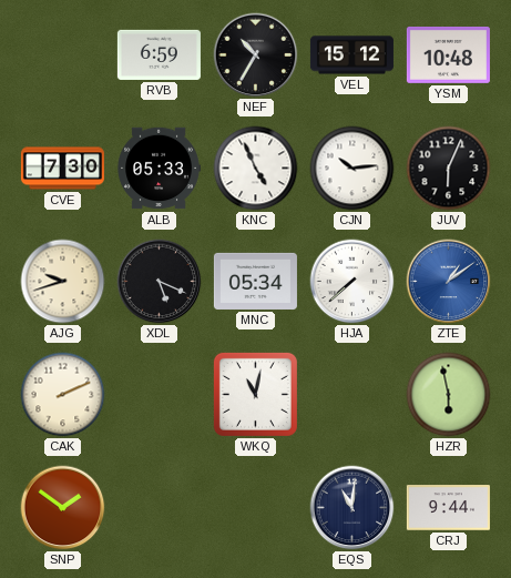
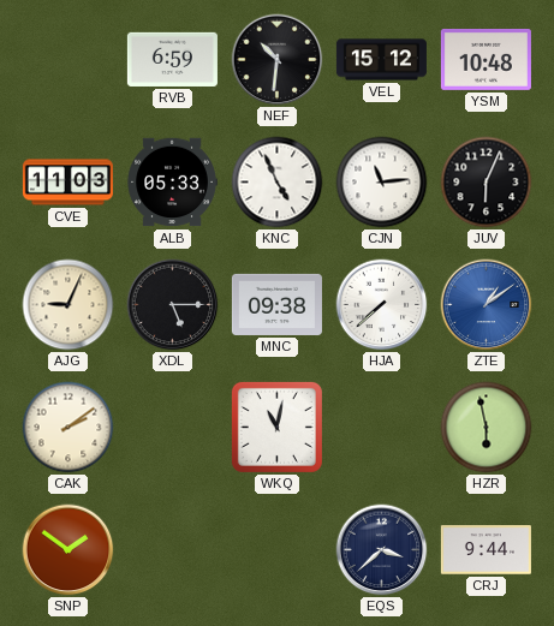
NEF: 10:35 -> 10:31
CVE: 7:30 -> 11:03
CJN: 10:14 -> 11:14
AJG: 9:42 -> 9:04
XDL: 5:19 -> 5:15
MNC: 05:34 -> 09:38
CAK: 2:11 -> 2:09
EQS: 11:01 -> 3:38
